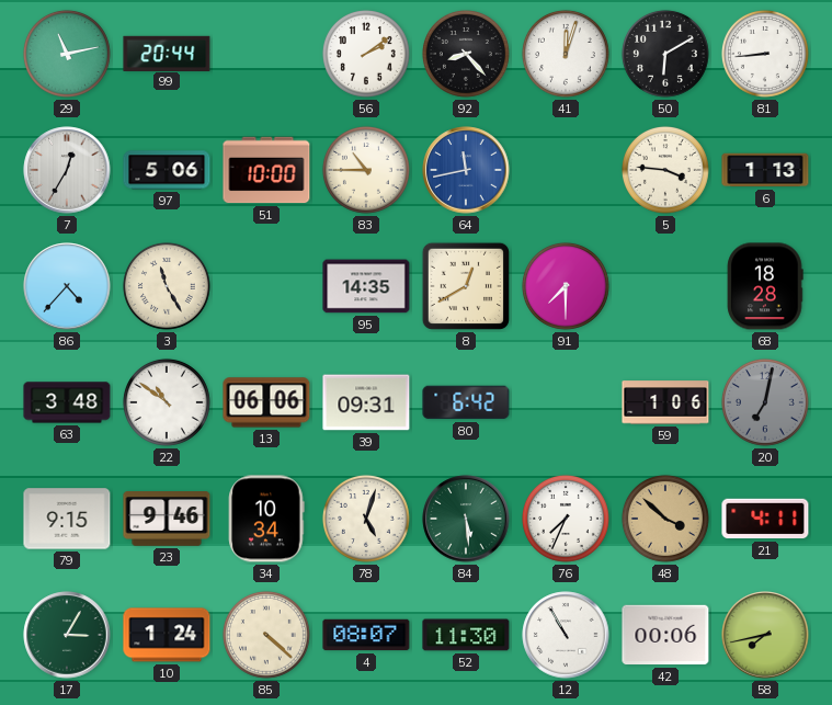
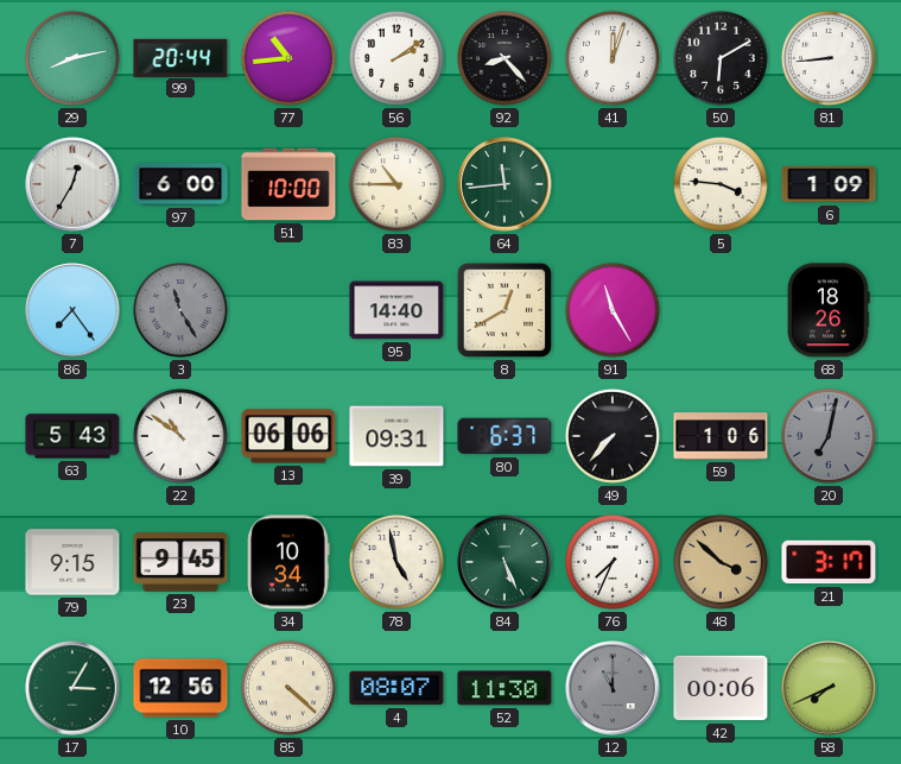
29: 11:13 -> 8:13
77: none -> 10:44
97: 5:06 -> 6:00
64: 11:43 -> 11:44
64 dial: blue -> green
6: 1:13 -> 1:09
86: 4:37 -> 7:24
3 dial: cream -> grey
95: 14:35 -> 14:40
91: 7:30 -> 11:25
68: 18:28 -> 18:26
63: 3:48 -> 5:43
80: 6:42 -> 6:37
49: none -> 7:37
23: 9:46 -> 9:45
78: 5:03 -> 4:58
84: 5:29 -> 5:26
21: 4:11 -> 3:17
10: 1:24 -> 12:56
12: 10:55 -> 11:00
12 dial: white -> grey
58: 7:43 -> 7:41
